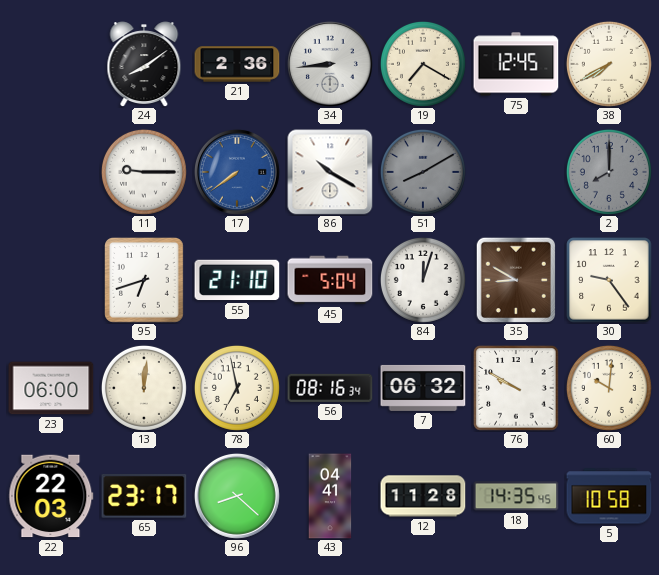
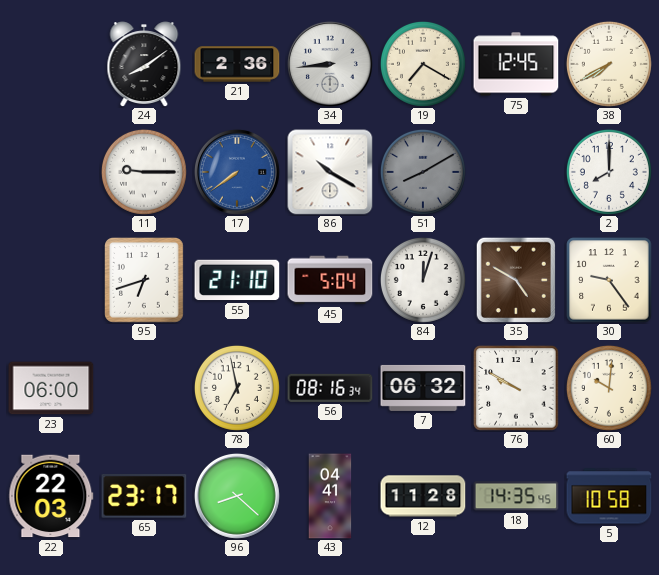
2 dial: grey -> white
35: 8:50 -> 4:50
13: 12:01 -> none
